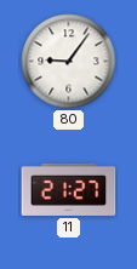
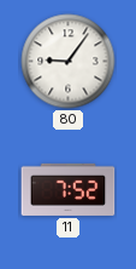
11: 21:27 -> 7:52
